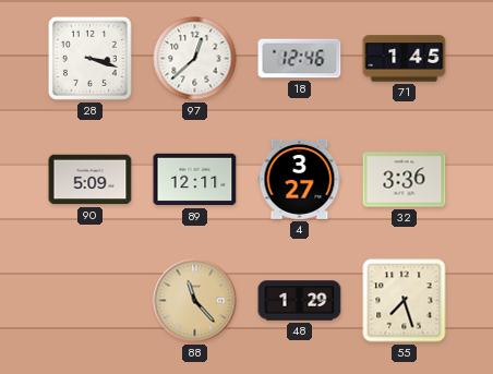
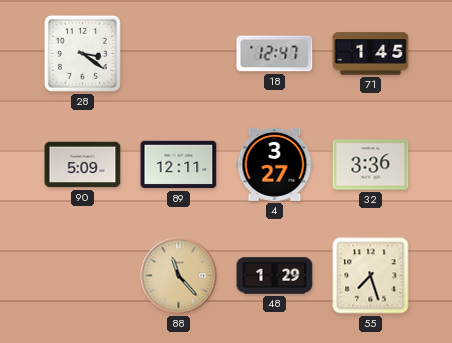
28: 3:18 -> 3:21
97: 12:38 -> none
18: 12:46 -> 12:47
